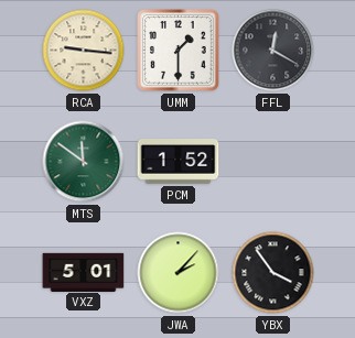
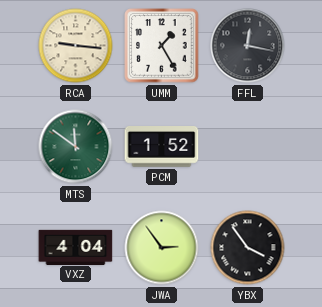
UMM: 1:30 -> 1:25
FFL: 12:20 -> 12:17
VXZ: 5:01 -> 4:04
JWA: 2:07 -> 2:54
